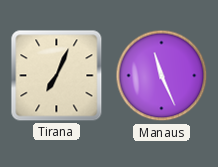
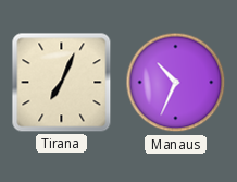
Manaus: 11:26 -> 10:34
